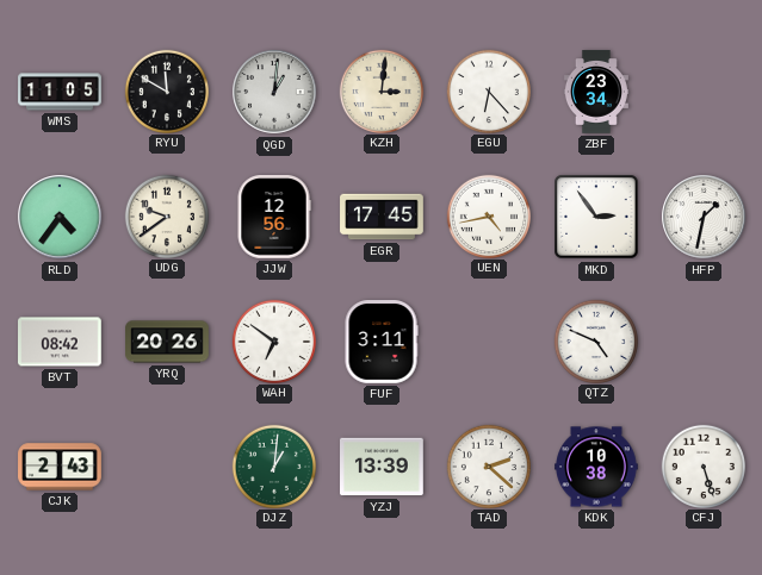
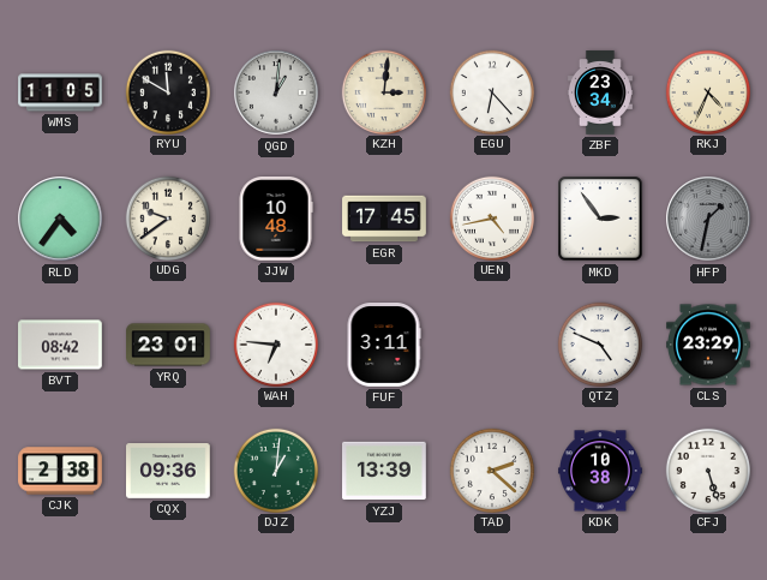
RKJ: none -> 4:34
JJW: 12:56 -> 10:48
HFP dial: white -> grey
YRQ: 20:26 -> 23:01
WAH: 6:51 -> 6:46
CLS: none -> 23:29
CJK: 2:43 -> 2:38
CQX: none -> 09:36
